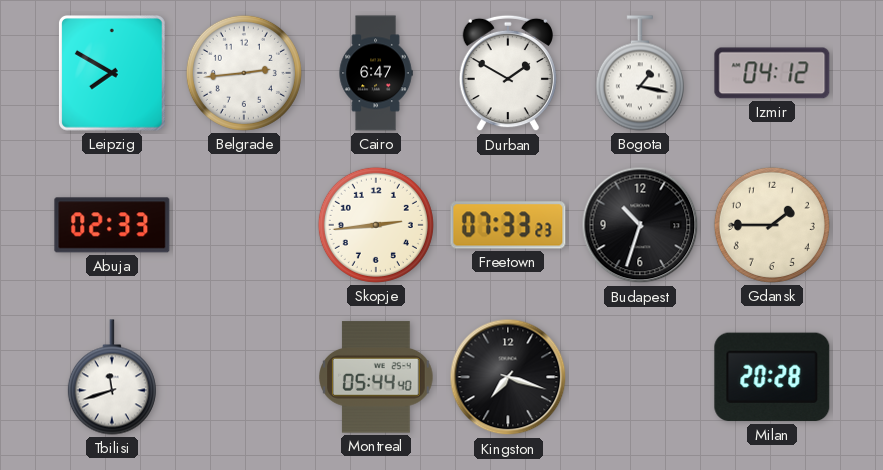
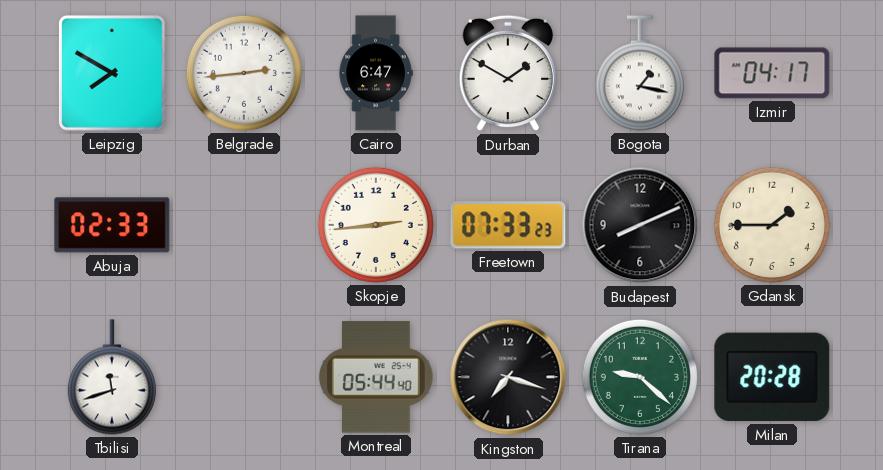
Izmir: 04:12 -> 04:17
Budapest: 10:33 -> 8:11
Tirana: none -> 9:22
